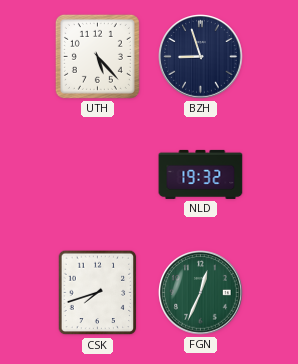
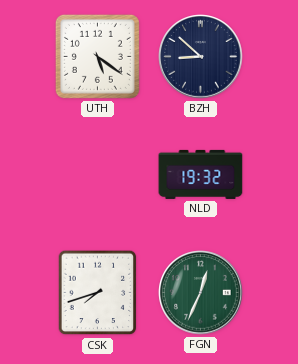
UTH: 5:23 -> 5:21
BZH: 8:57 -> 8:52
